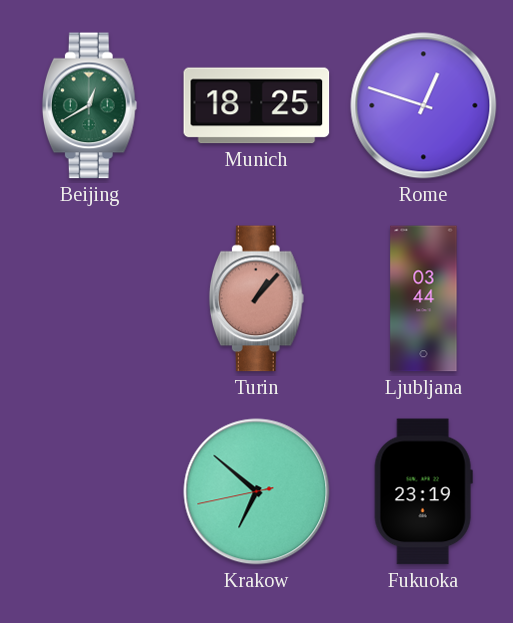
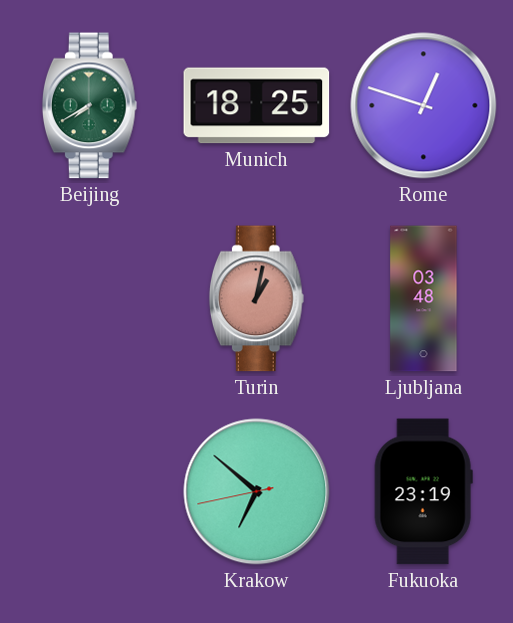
Beijing: 12:40 -> 7:40
Turin: 1:07 -> 1:02
Ljubljana: 03:44 -> 03:48
